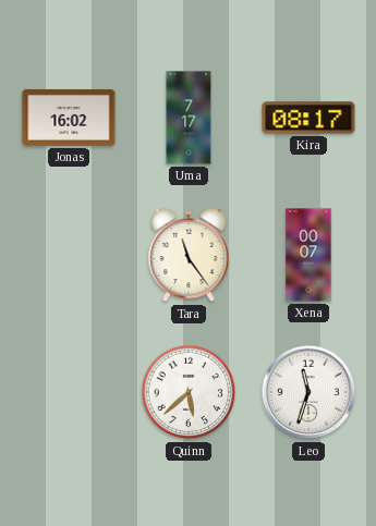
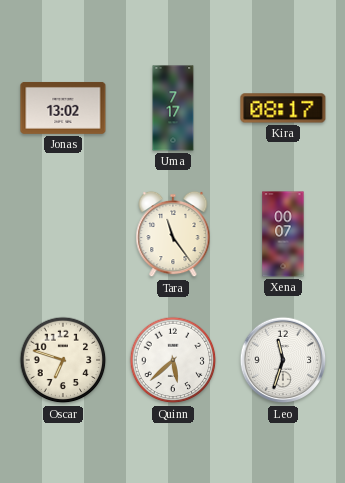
Jonas: 16:02 -> 13:02
Oscar: none -> 6:48
